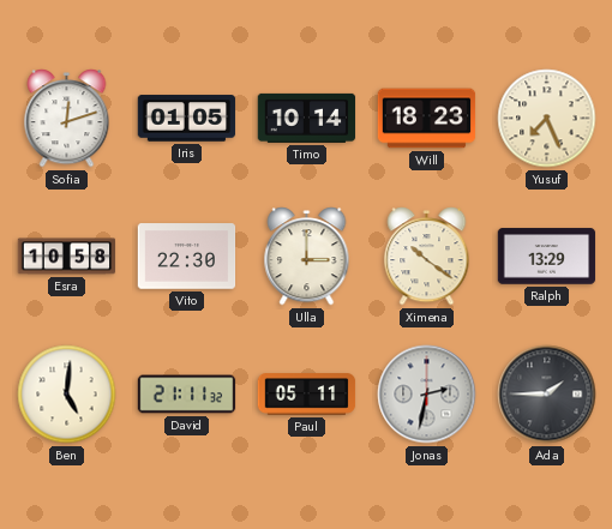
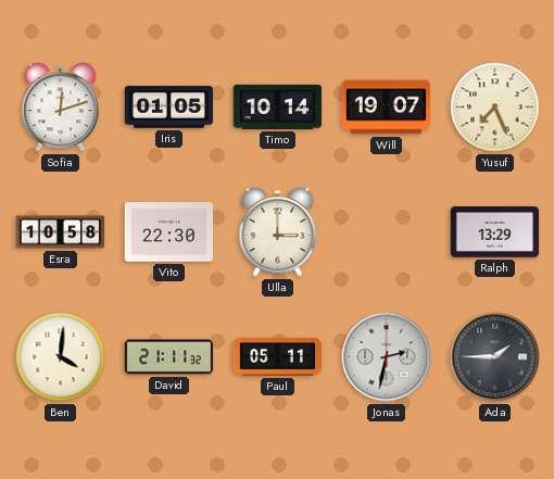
Will: 18:23 -> 19:07
Ximena: 10:21 -> none
Ben: 5:01 -> 4:01
